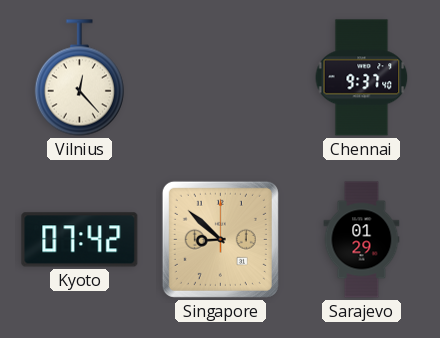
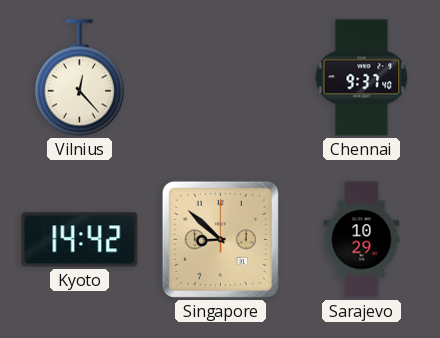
Kyoto: 07:42 -> 14:42
Sarajevo: 01:29 -> 10:29
